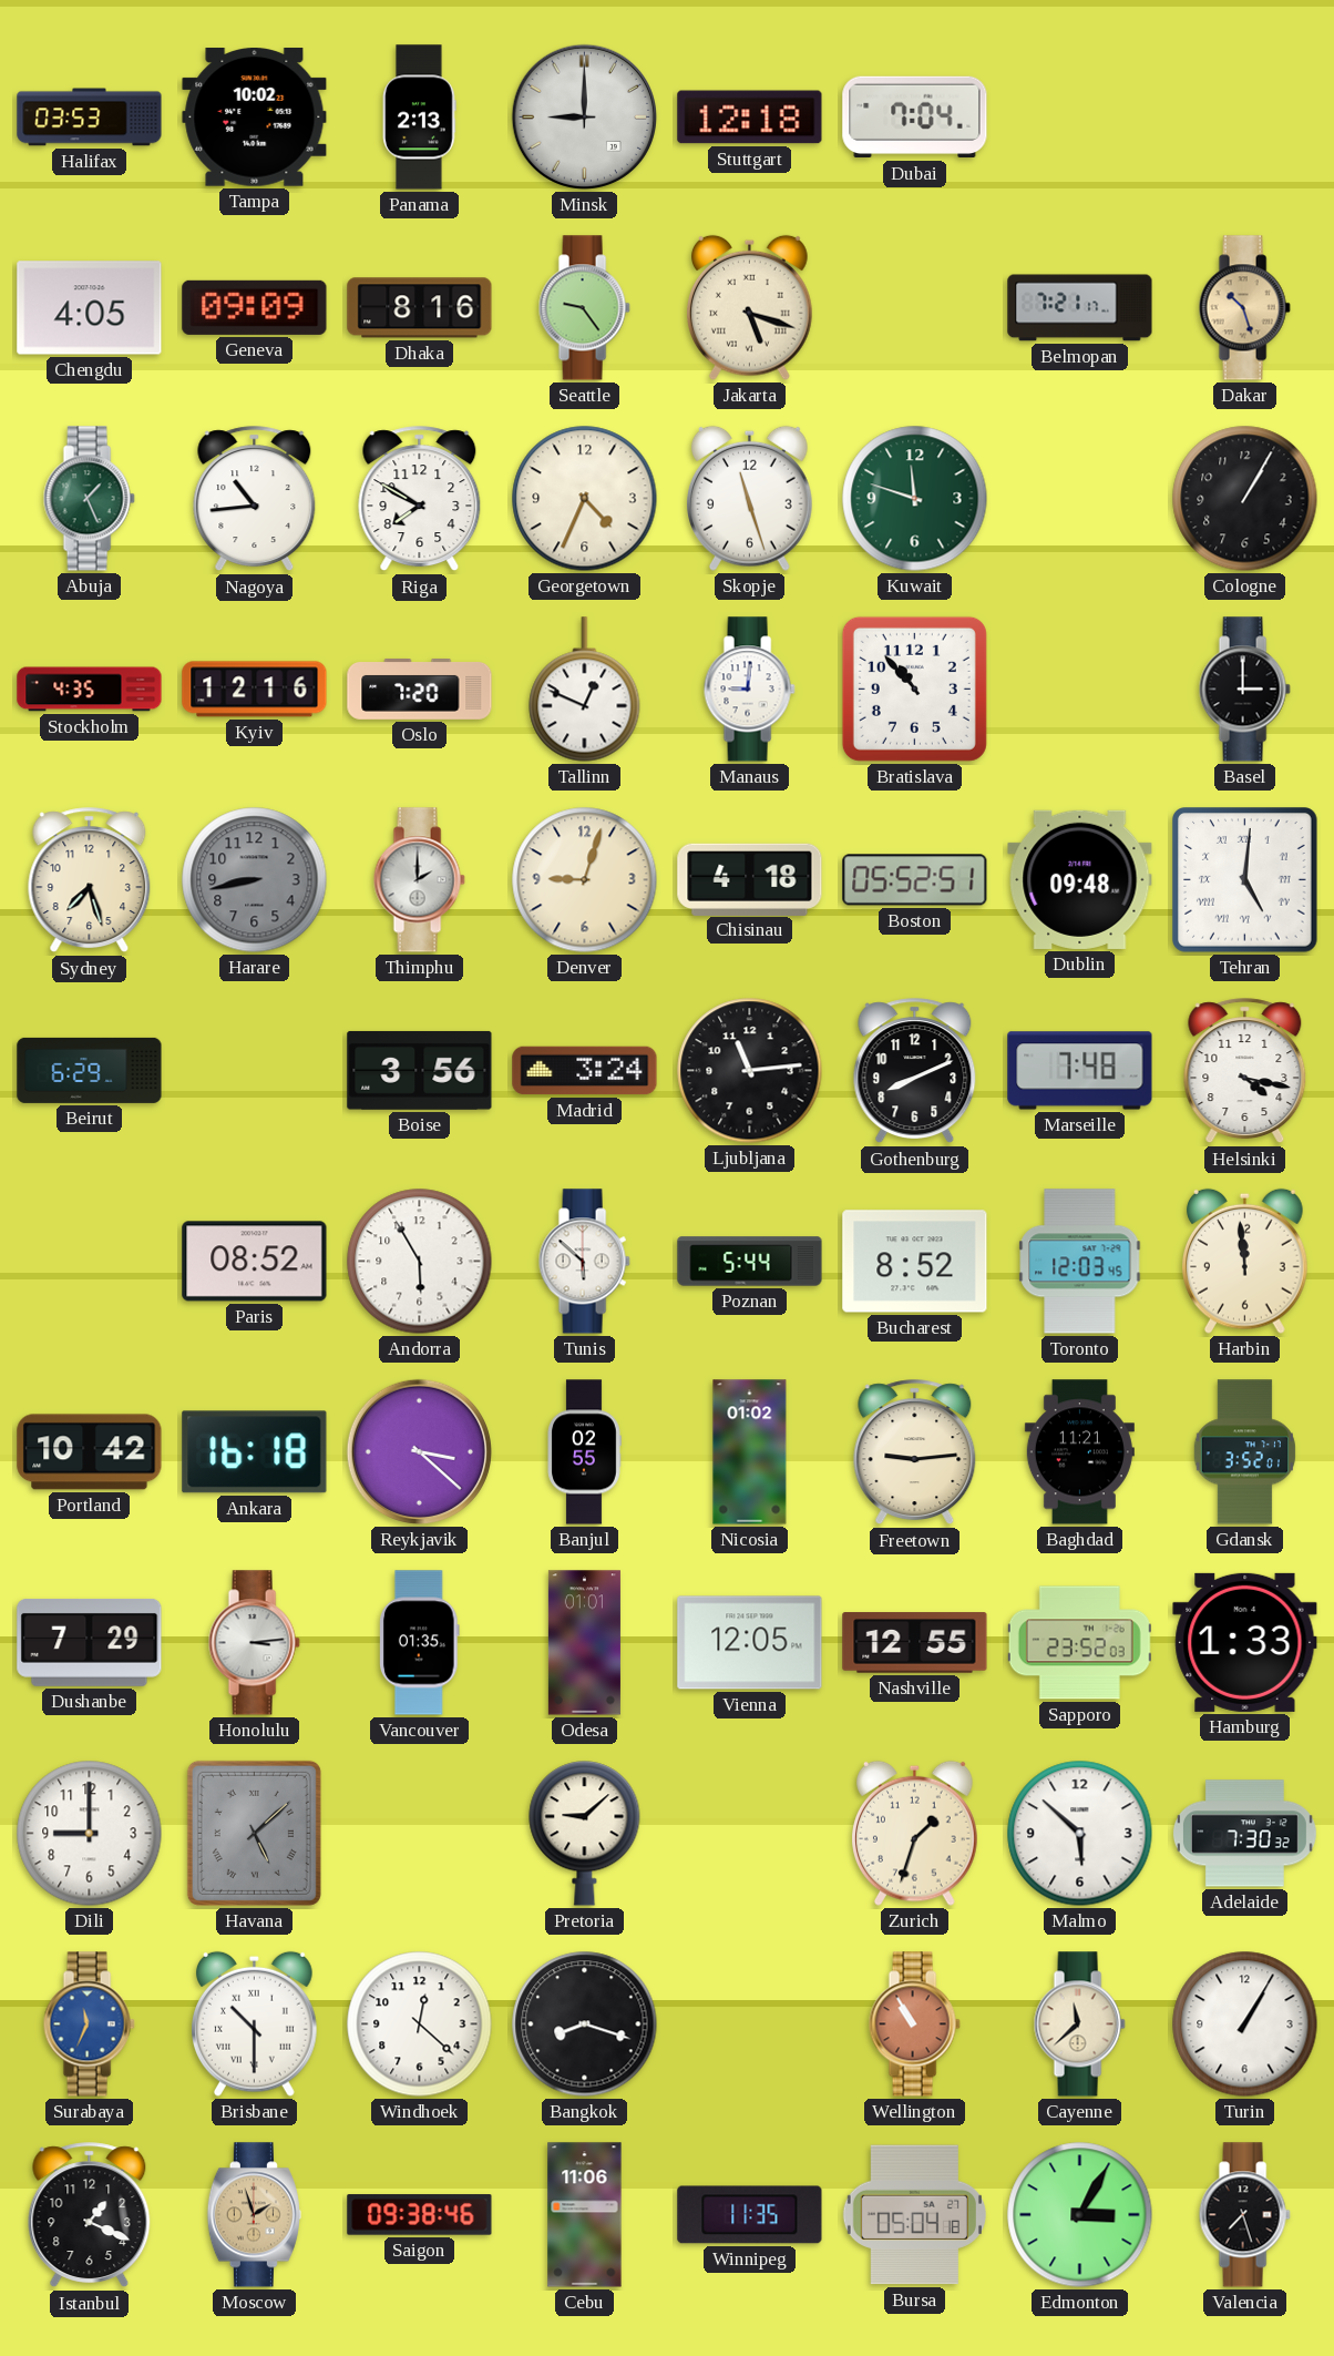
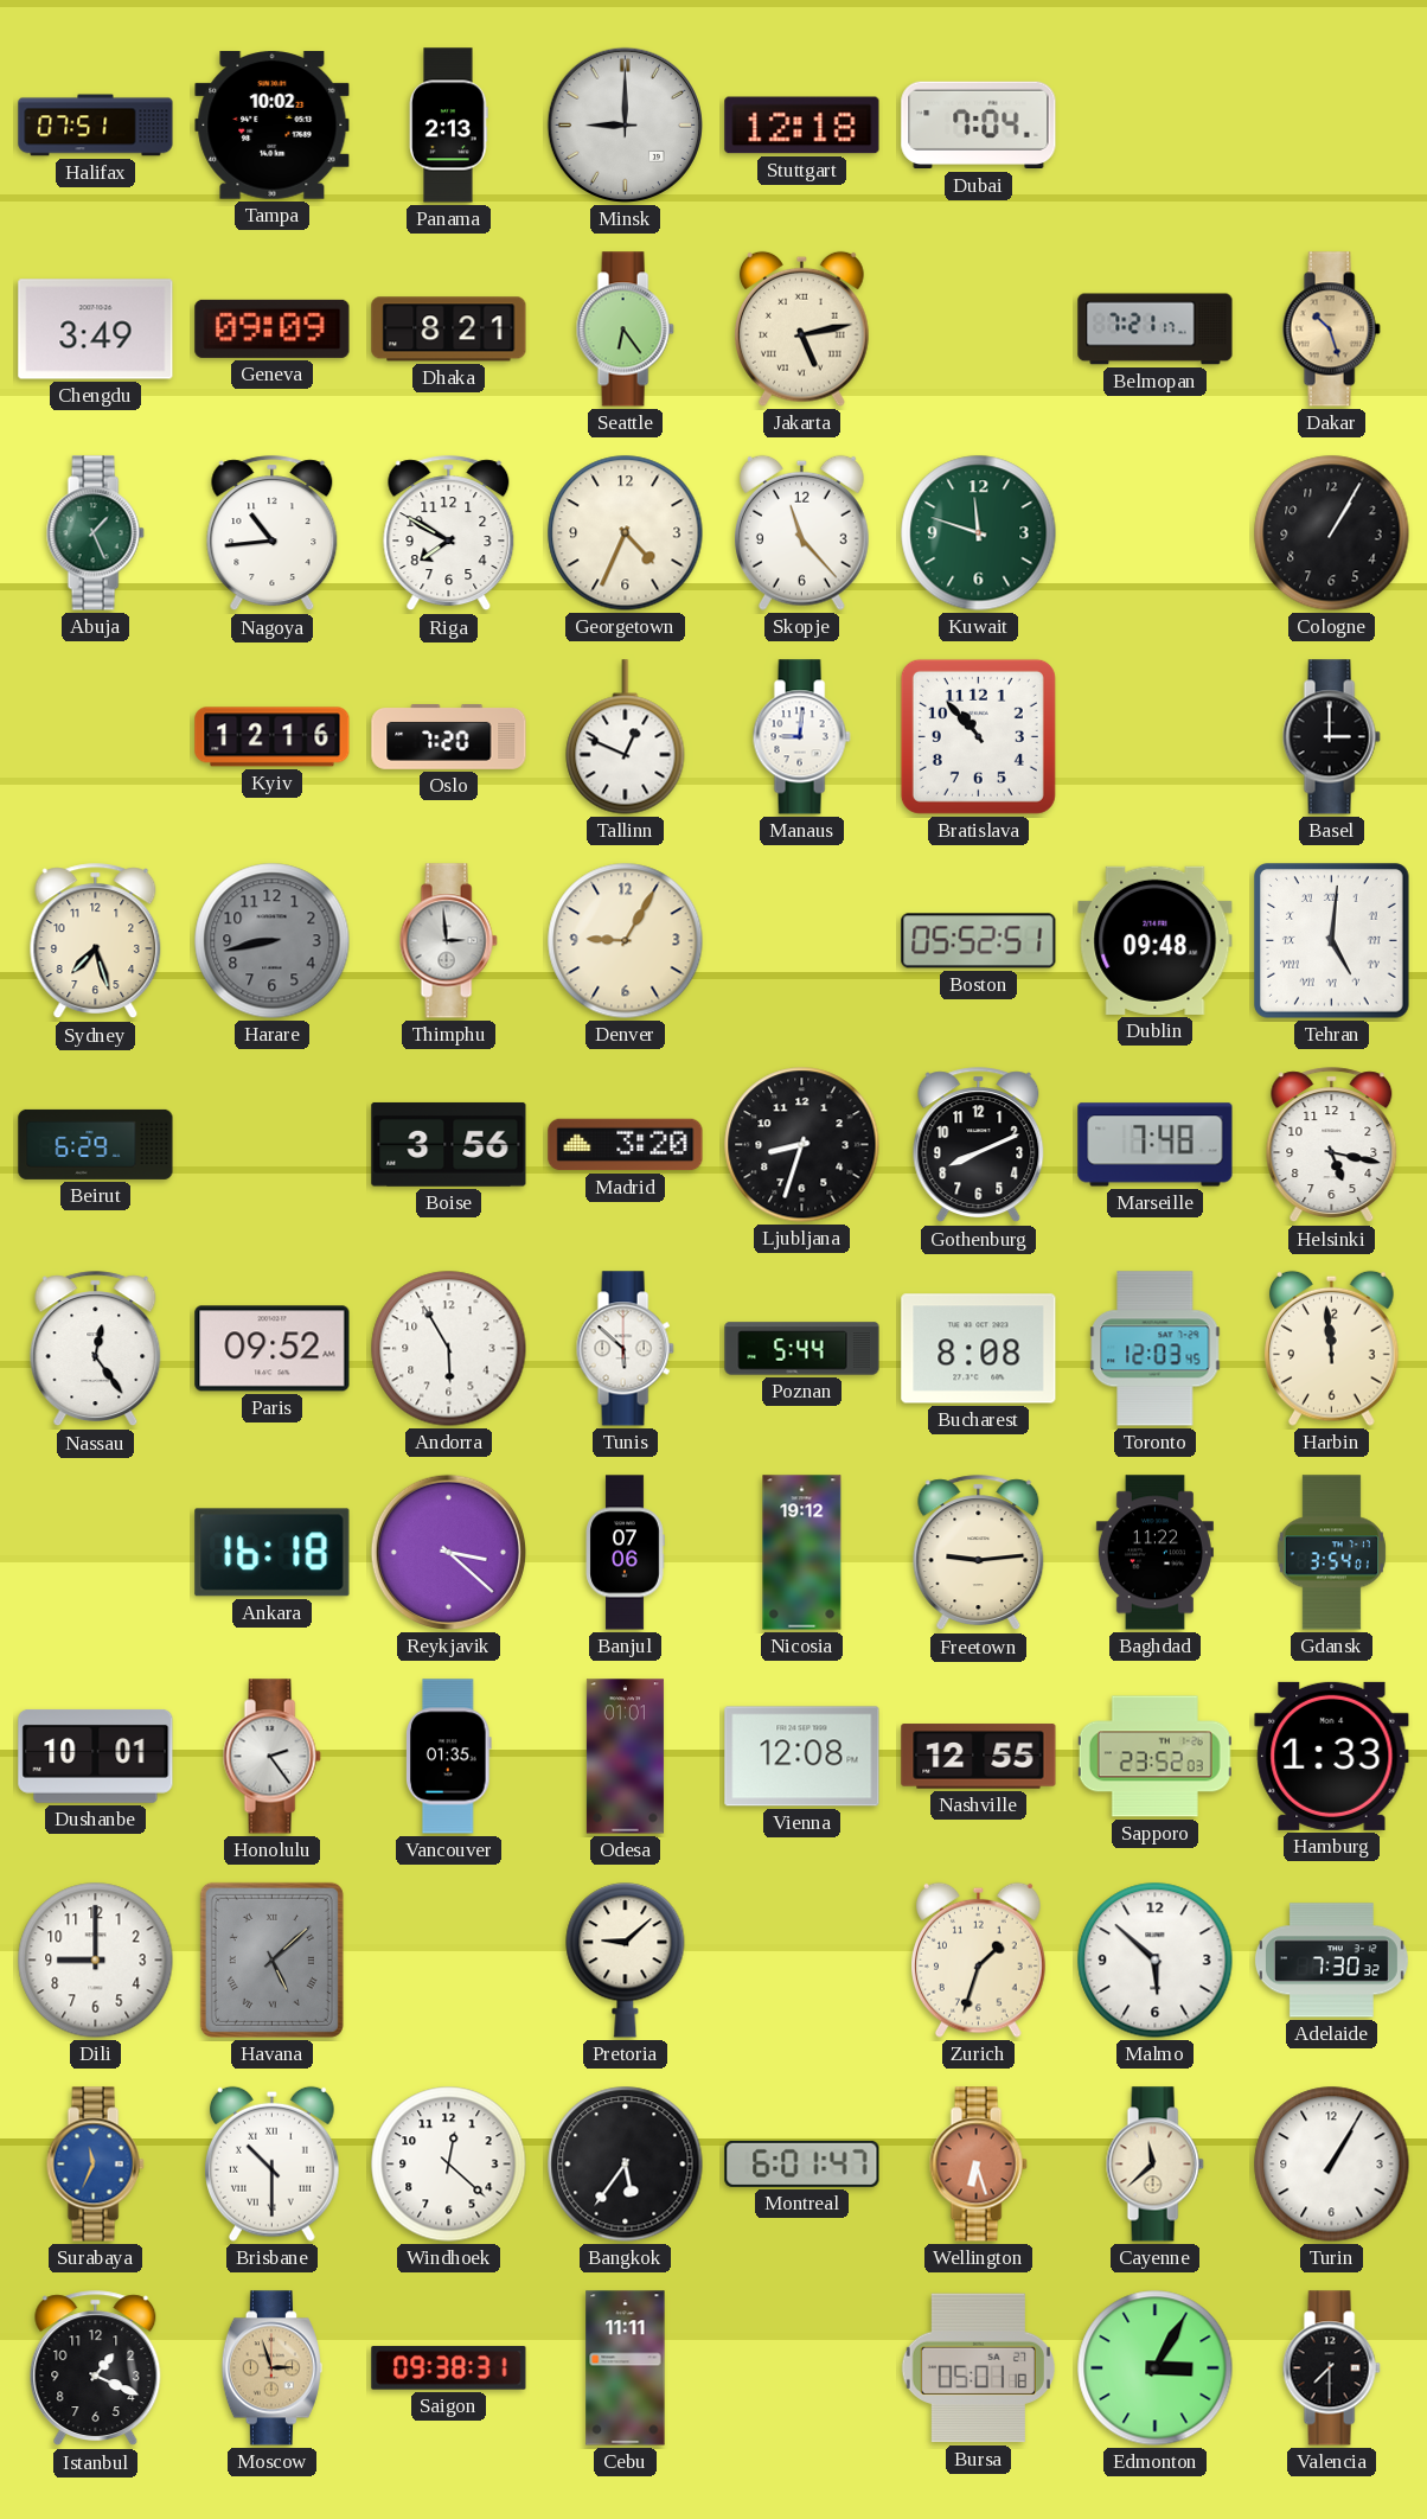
Halifax: 03:53 -> 07:51
Chengdu: 4:05 -> 3:49
Dhaka: 8:16 -> 8:21
Seattle: 9:24 -> 6:24
Jakarta: 5:18 -> 5:13
Skopje: 11:27 -> 11:23
Stockholm: 4:35 -> none
Thimphu: 2:00 -> 2:59
Denver: 9:03 -> 9:05
Chisinau: 4:18 -> none
Madrid: 3:24 -> 3:20
Ljubljana: 11:14 -> 8:33
Helsinki: 4:17 -> 5:17
Nassau: none -> 12:24
Paris: 08:52 -> 09:52
Bucharest: 8:52 -> 8:08
Portland: 10:42 -> none
Banjul: 02:55 -> 07:06
Nicosia: 01:02 -> 19:12
Baghdad: 11:21 -> 11:22
Gdansk: 3:52 -> 3:54
Dushanbe: 7:29 -> 10:01
Honolulu: 3:14 -> 2:24
Vienna: 12:05 -> 12:08
Bangkok: 8:18 -> 5:36
Montreal: none -> 6:01
Wellington: 10:55 -> 6:27
Moscow: 1:57 -> 2:57
Saigon: 09:38:46 -> 09:38:31
Cebu: 11:06 -> 11:11
Winnipeg: 11:35 -> none
Bursa: 05:04 -> 05:01
Valencia: 7:27 -> 7:30
